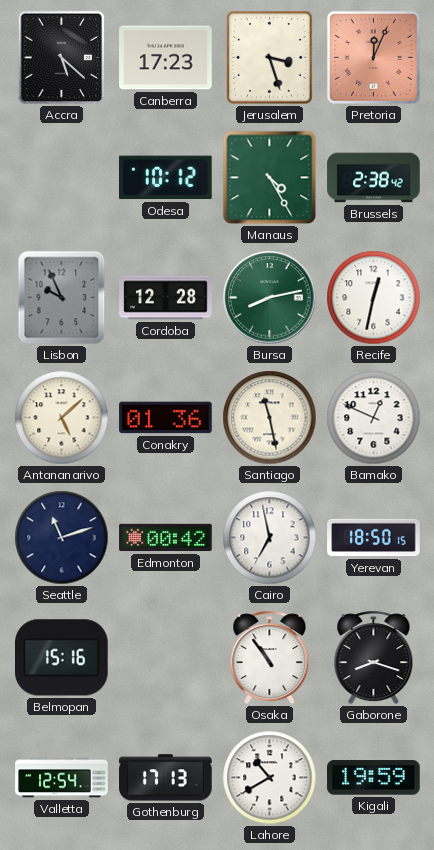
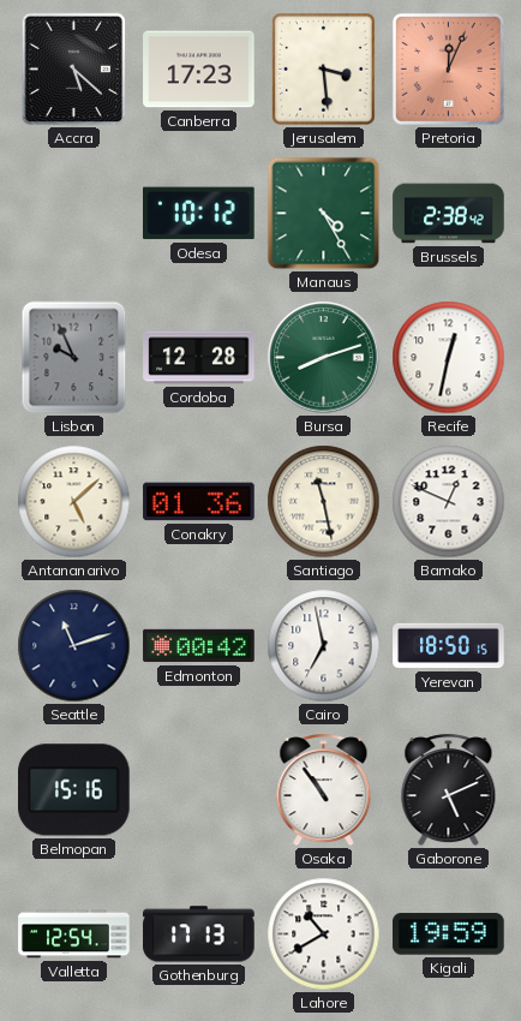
Jerusalem: 3:27 -> 3:29
Bursa: 8:13 -> 8:12
Gaborone: 8:18 -> 5:11
